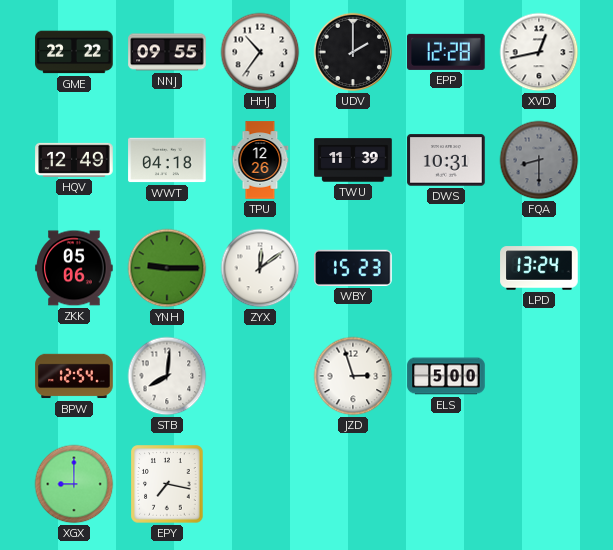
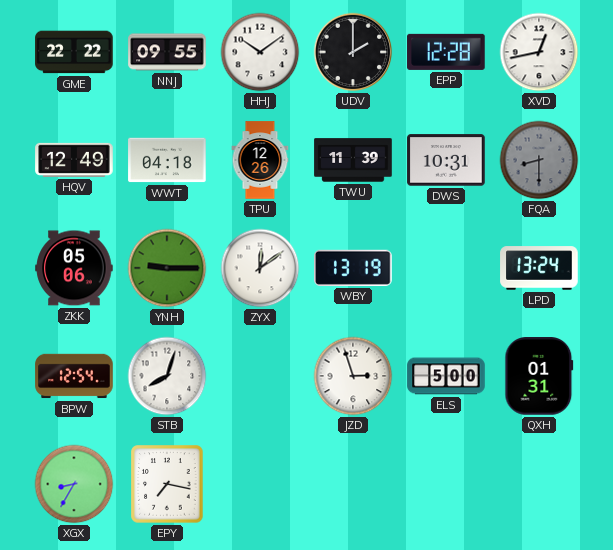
HHJ: 10:36 -> 10:09
WBY: 15:23 -> 13:19
STB: 8:01 -> 8:03
QXH: none -> 01:31
XGX: 9:00 -> 8:35
